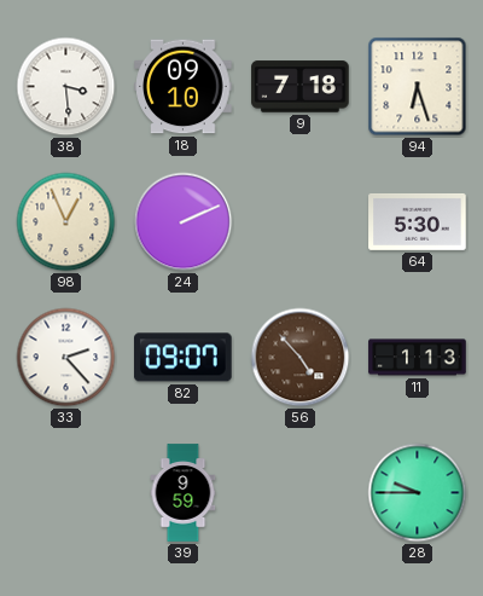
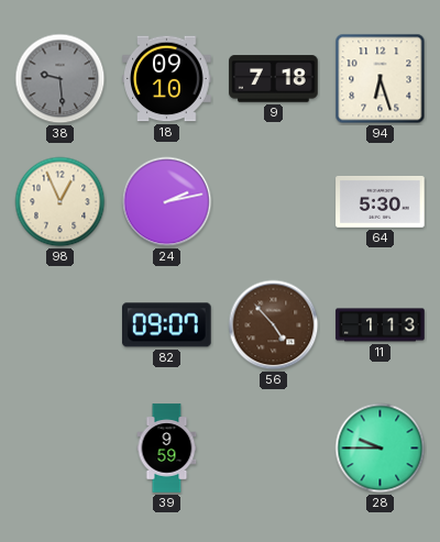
38: 3:29 -> 9:29
38 dial: white -> grey
24: 2:11 -> 2:13
33: 2:23 -> none
